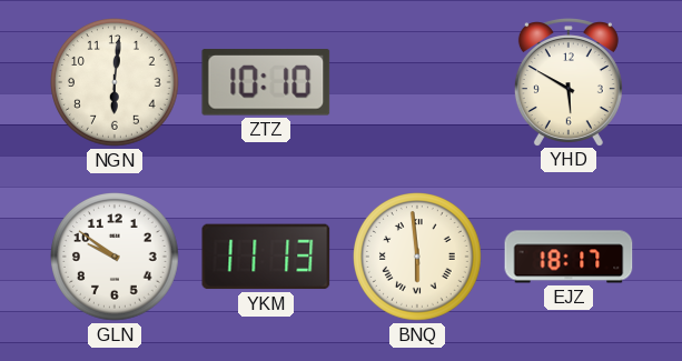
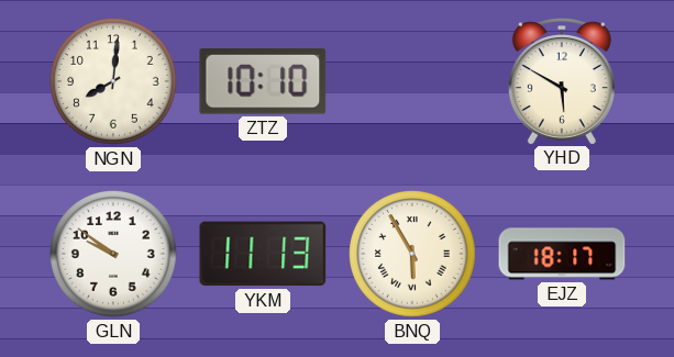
NGN: 6:01 -> 8:01
BNQ: 5:59 -> 5:55
